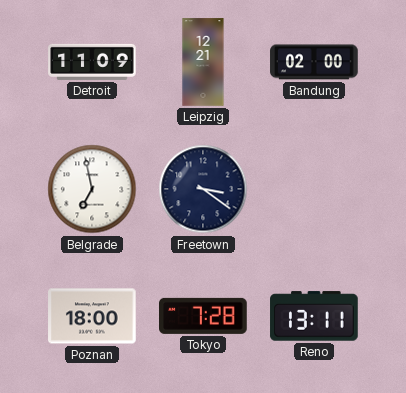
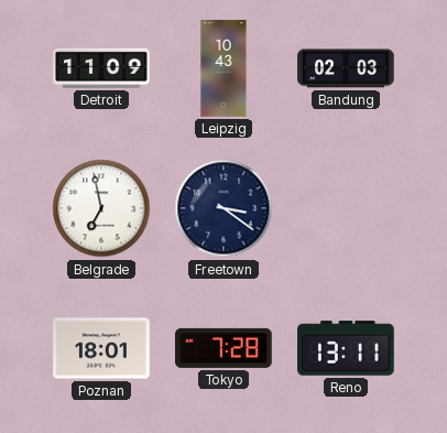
Leipzig: 12:21 -> 10:43
Bandung: 02:00 -> 02:03
Poznan: 18:00 -> 18:01
